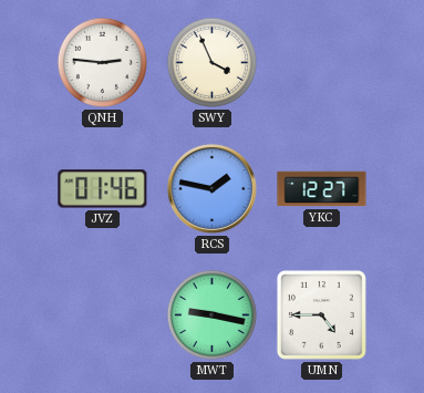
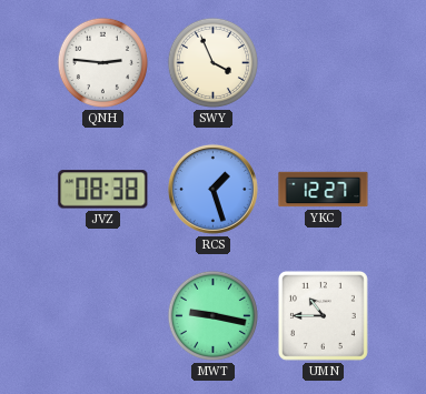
JVZ: 01:46 -> 08:38
RCS: 1:47 -> 1:27
UMN: 4:45 -> 10:45
